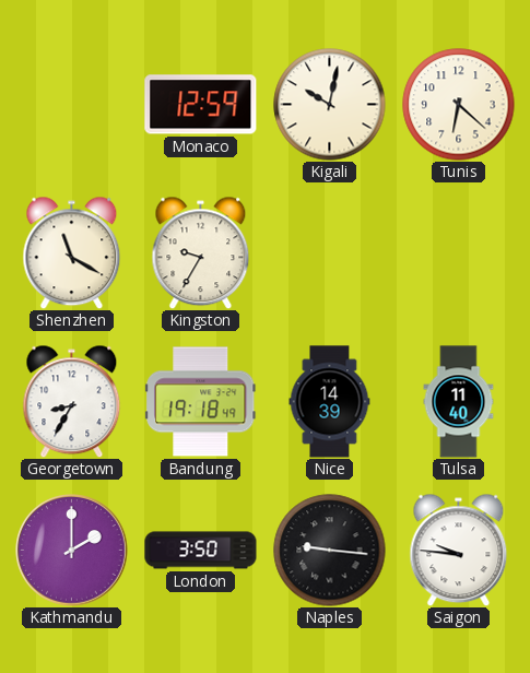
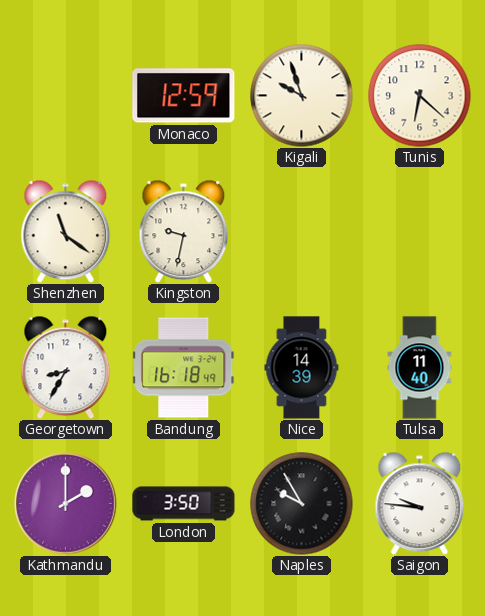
Kigali: 10:02 -> 9:57
Shenzhen: 11:20 -> 11:21
Kingston: 9:35 -> 9:32
Bandung: 19:18 -> 16:18
Naples: 9:16 -> 9:55
